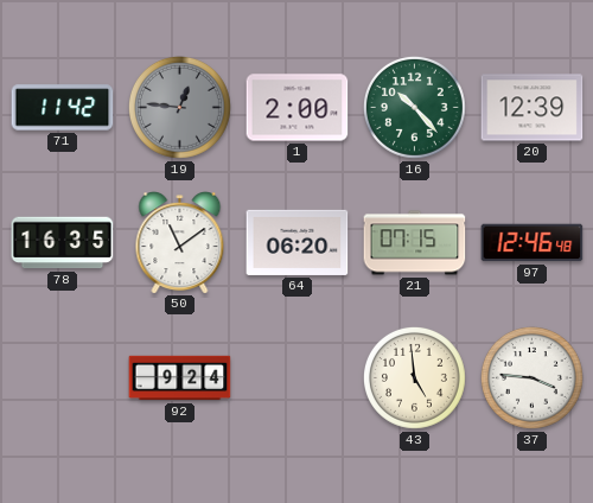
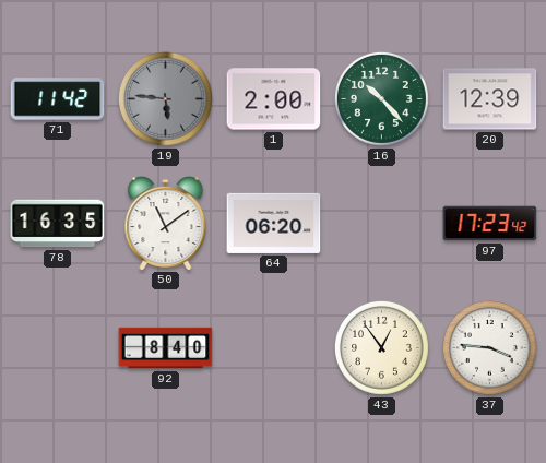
19: 12:46 -> 5:46
21: 07:15 -> none
97: 12:46 -> 17:23
92: 9:24 -> 8:40
43: 4:59 -> 12:54
